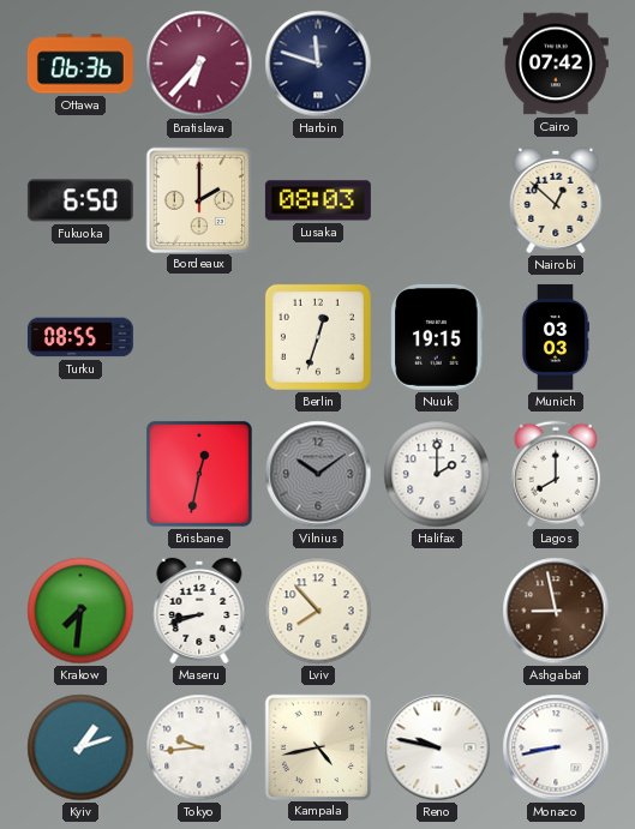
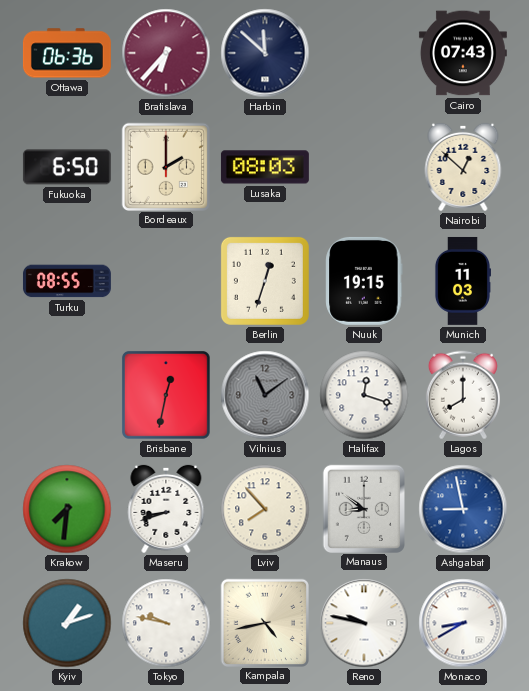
Harbin: 11:48 -> 11:52
Cairo: 07:42 -> 07:43
Munich: 03:03 -> 11:03
Vilnius: 10:09 -> 11:09
Halifax: 2:00 -> 12:18
Manaus: none -> 8:51
Ashgabat dial: brown -> blue
Tokyo: 9:44 -> 9:47
Monaco: 8:43 -> 8:40
